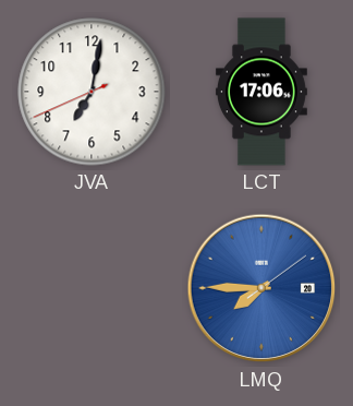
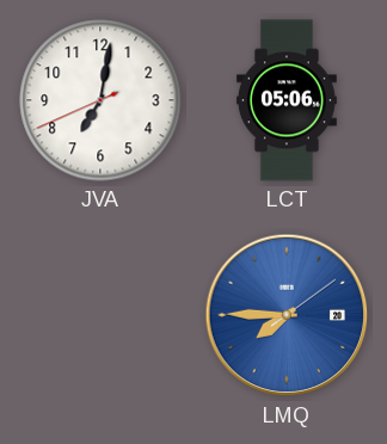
LCT: 17:06 -> 05:06
